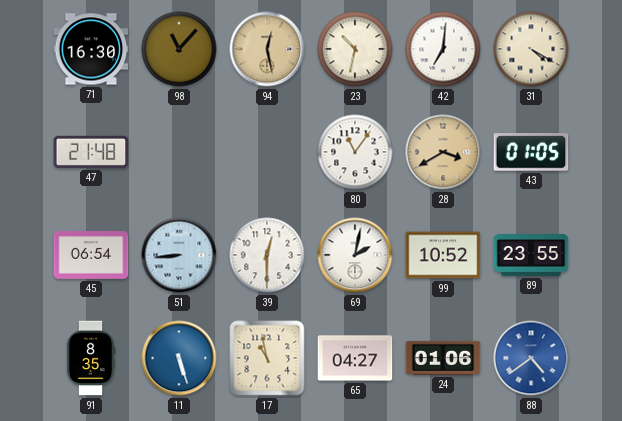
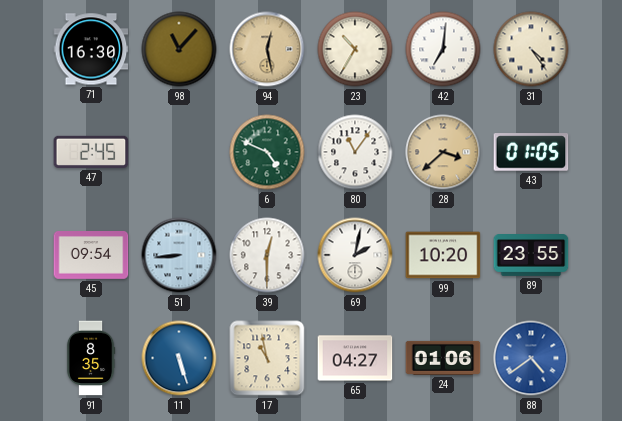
23: 10:32 -> 10:35
31: 4:20 -> 4:24
47: 21:48 -> 2:45
6: none -> 4:49
28: 3:40 -> 3:38
45: 06:54 -> 09:54
99: 10:52 -> 10:20
